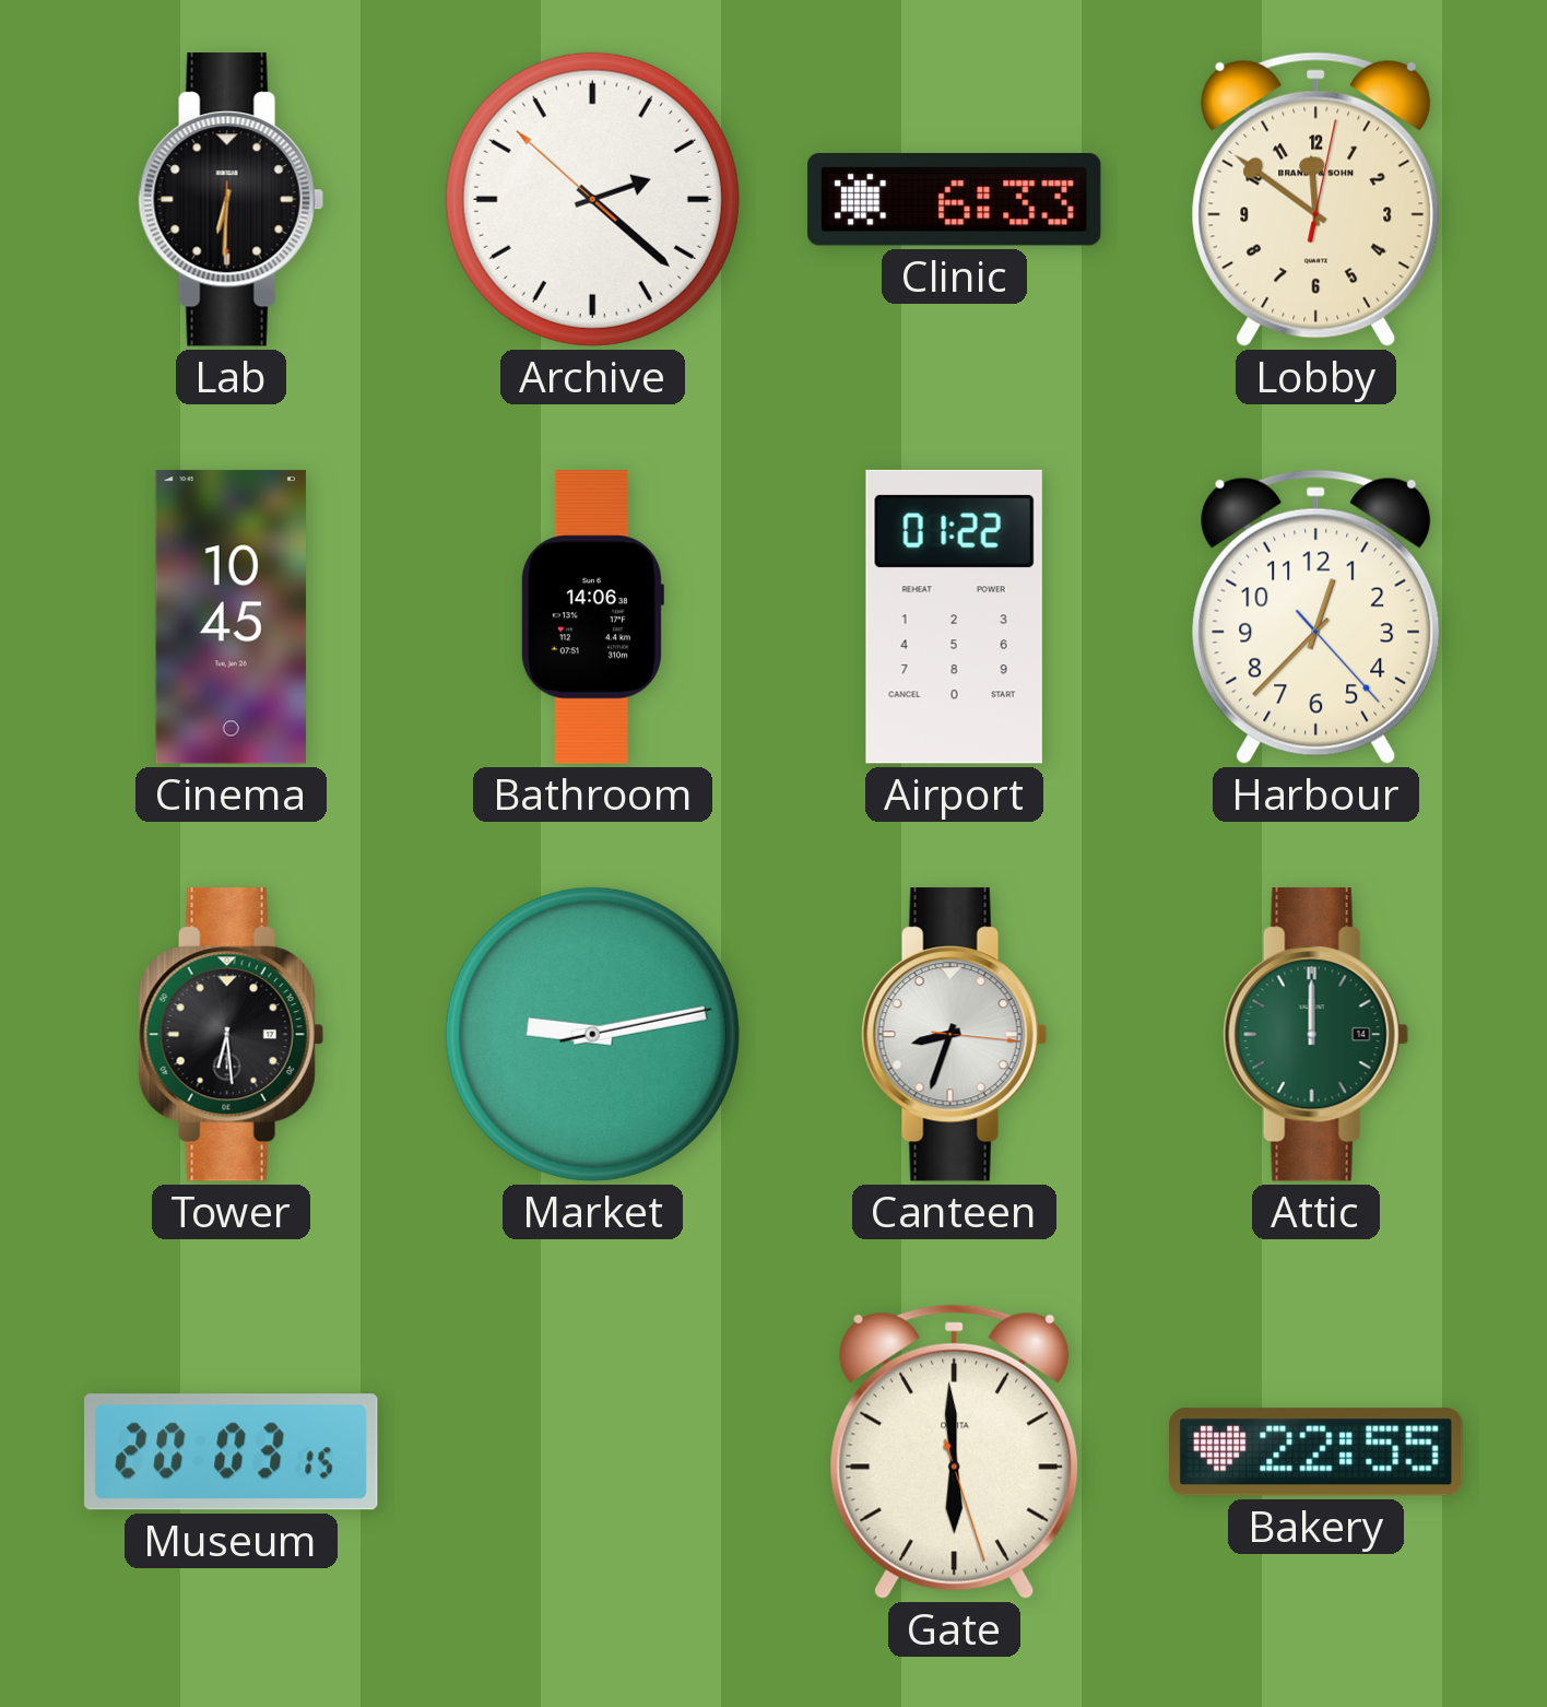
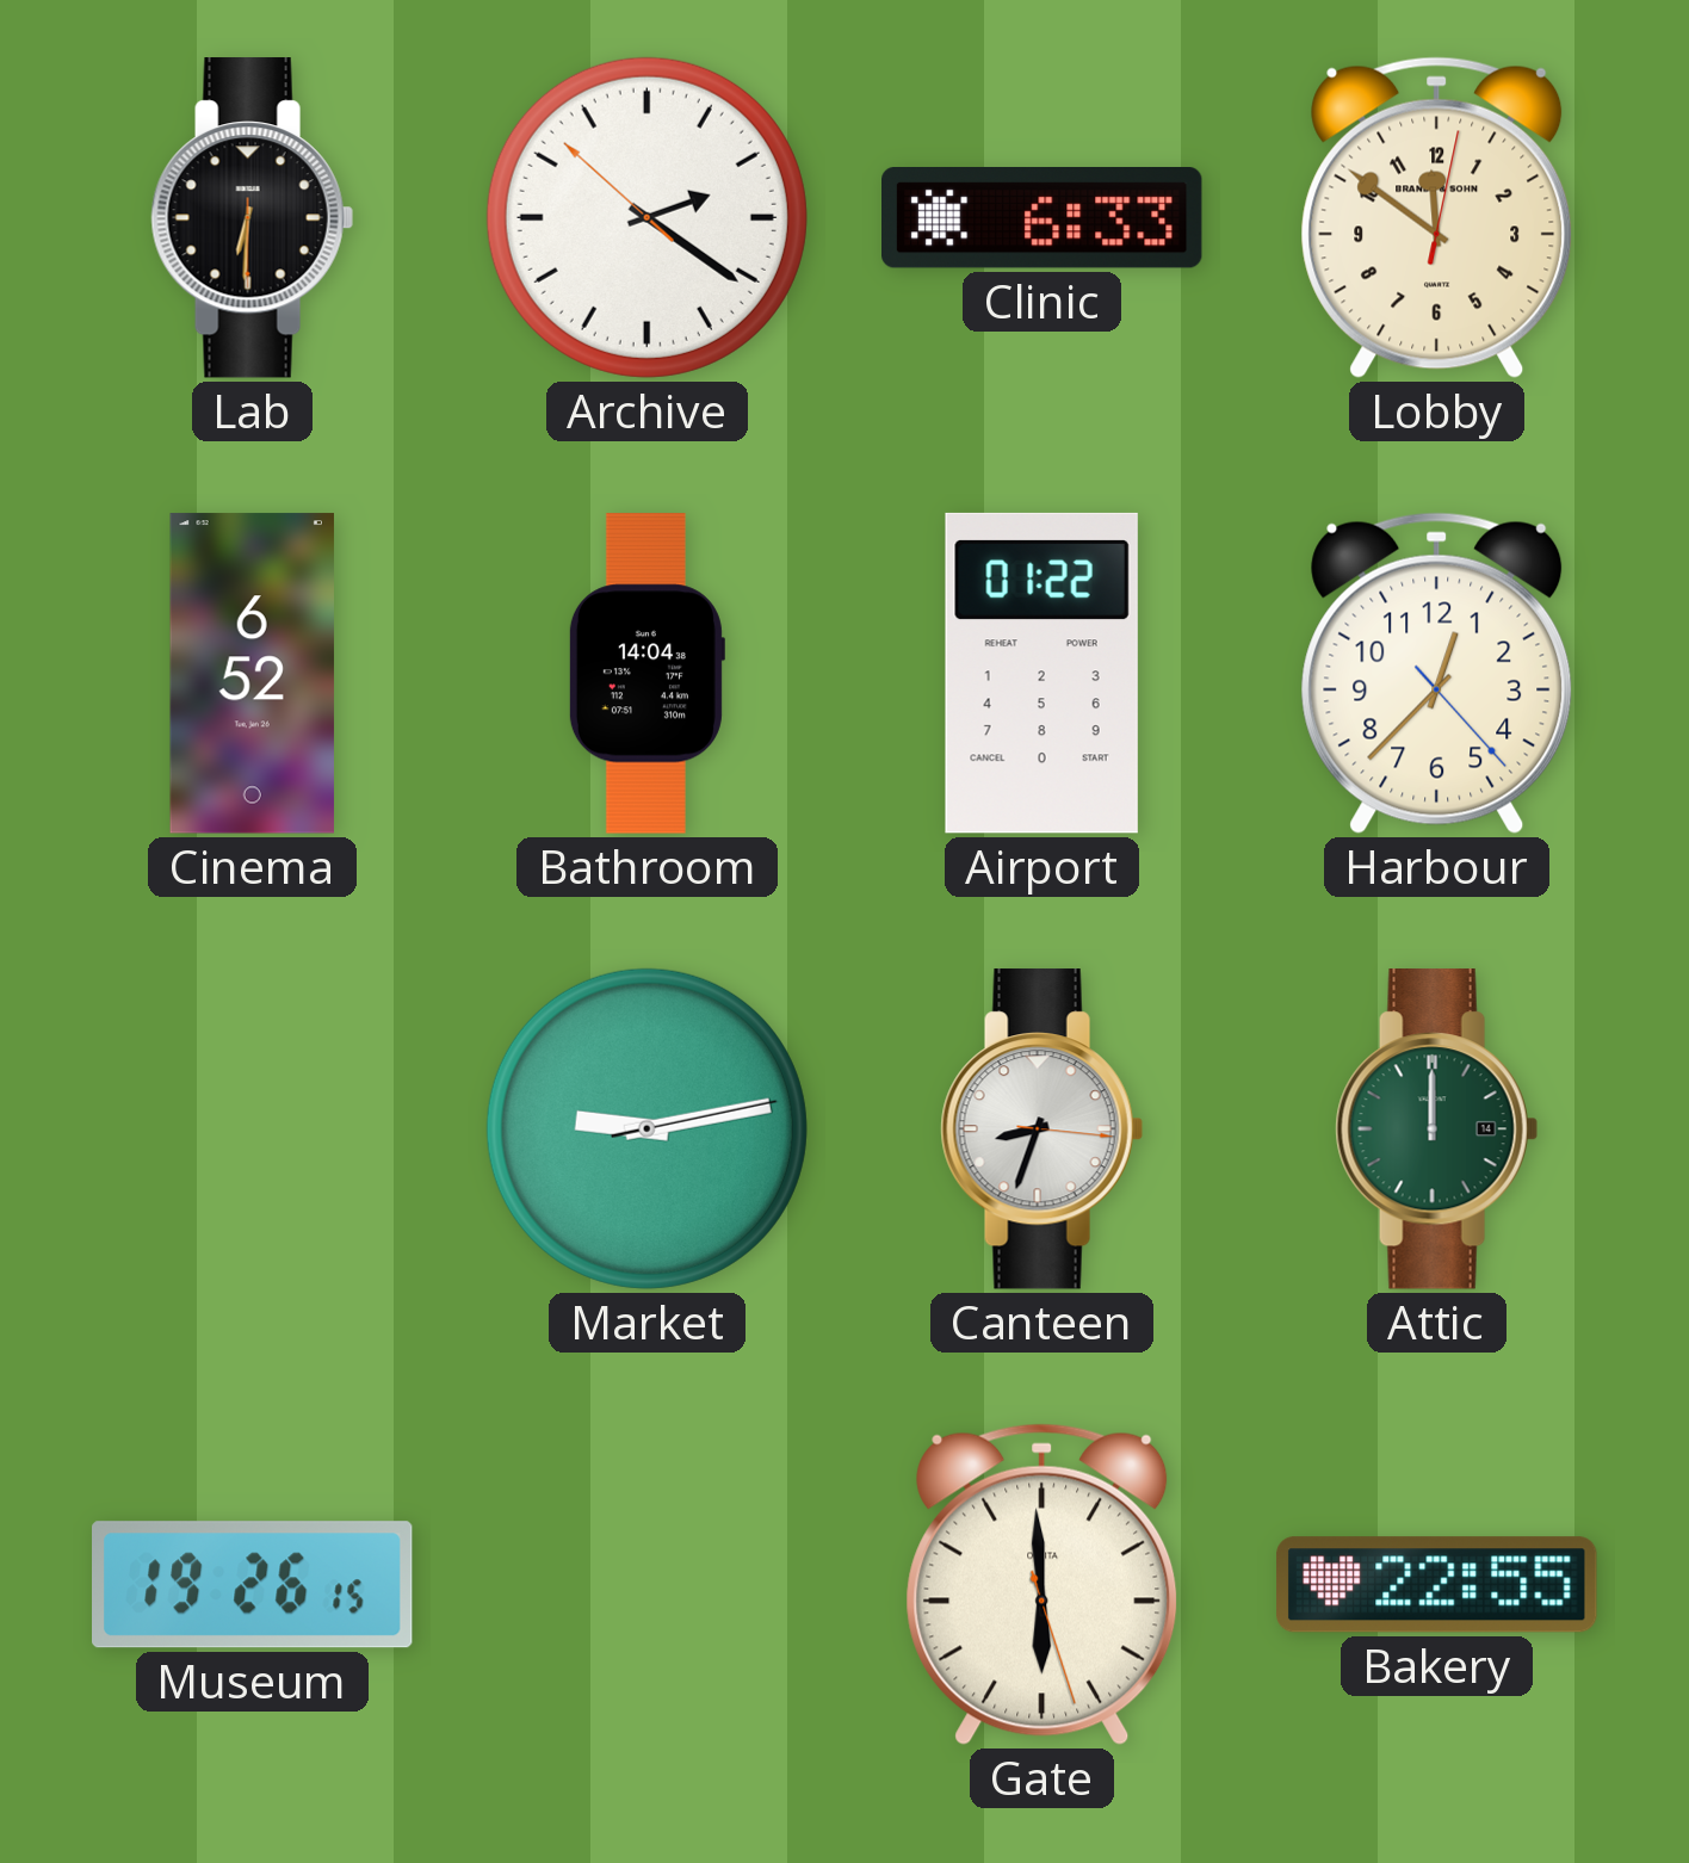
Archive: 2:21 -> 2:20
Cinema: 10:45 -> 6:52
Bathroom: 14:06 -> 14:04
Tower: 6:29 -> none
Museum: 20:03 -> 19:26
